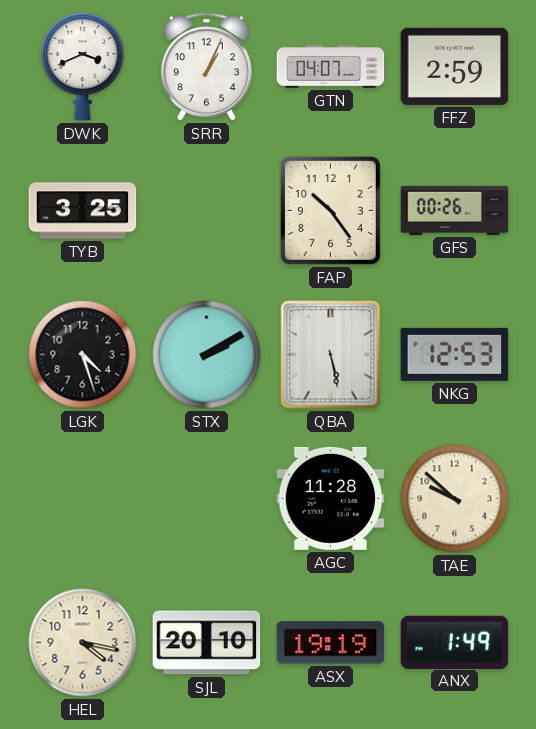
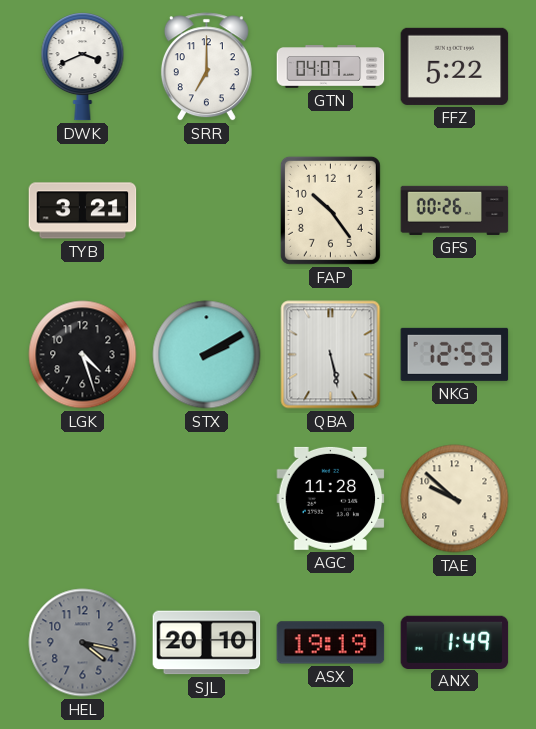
SRR: 1:04 -> 7:00
FFZ: 2:59 -> 5:22
TYB: 3:25 -> 3:21
HEL dial: cream -> grey
